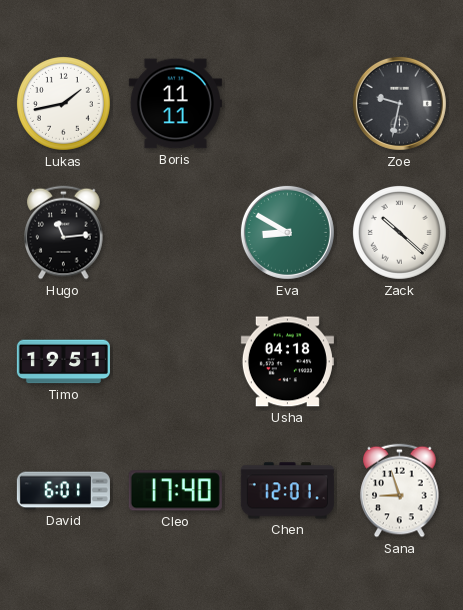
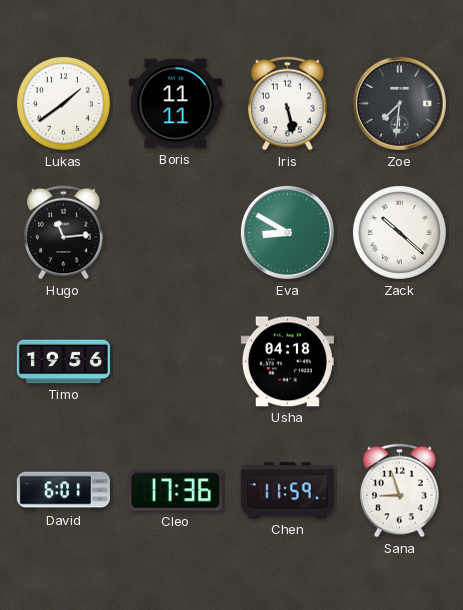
Lukas: 1:43 -> 1:39
Iris: none -> 5:28
Zoe: 9:32 -> 7:31
Timo: 19:51 -> 19:56
Cleo: 17:40 -> 17:36
Chen: 12:01 -> 11:59
